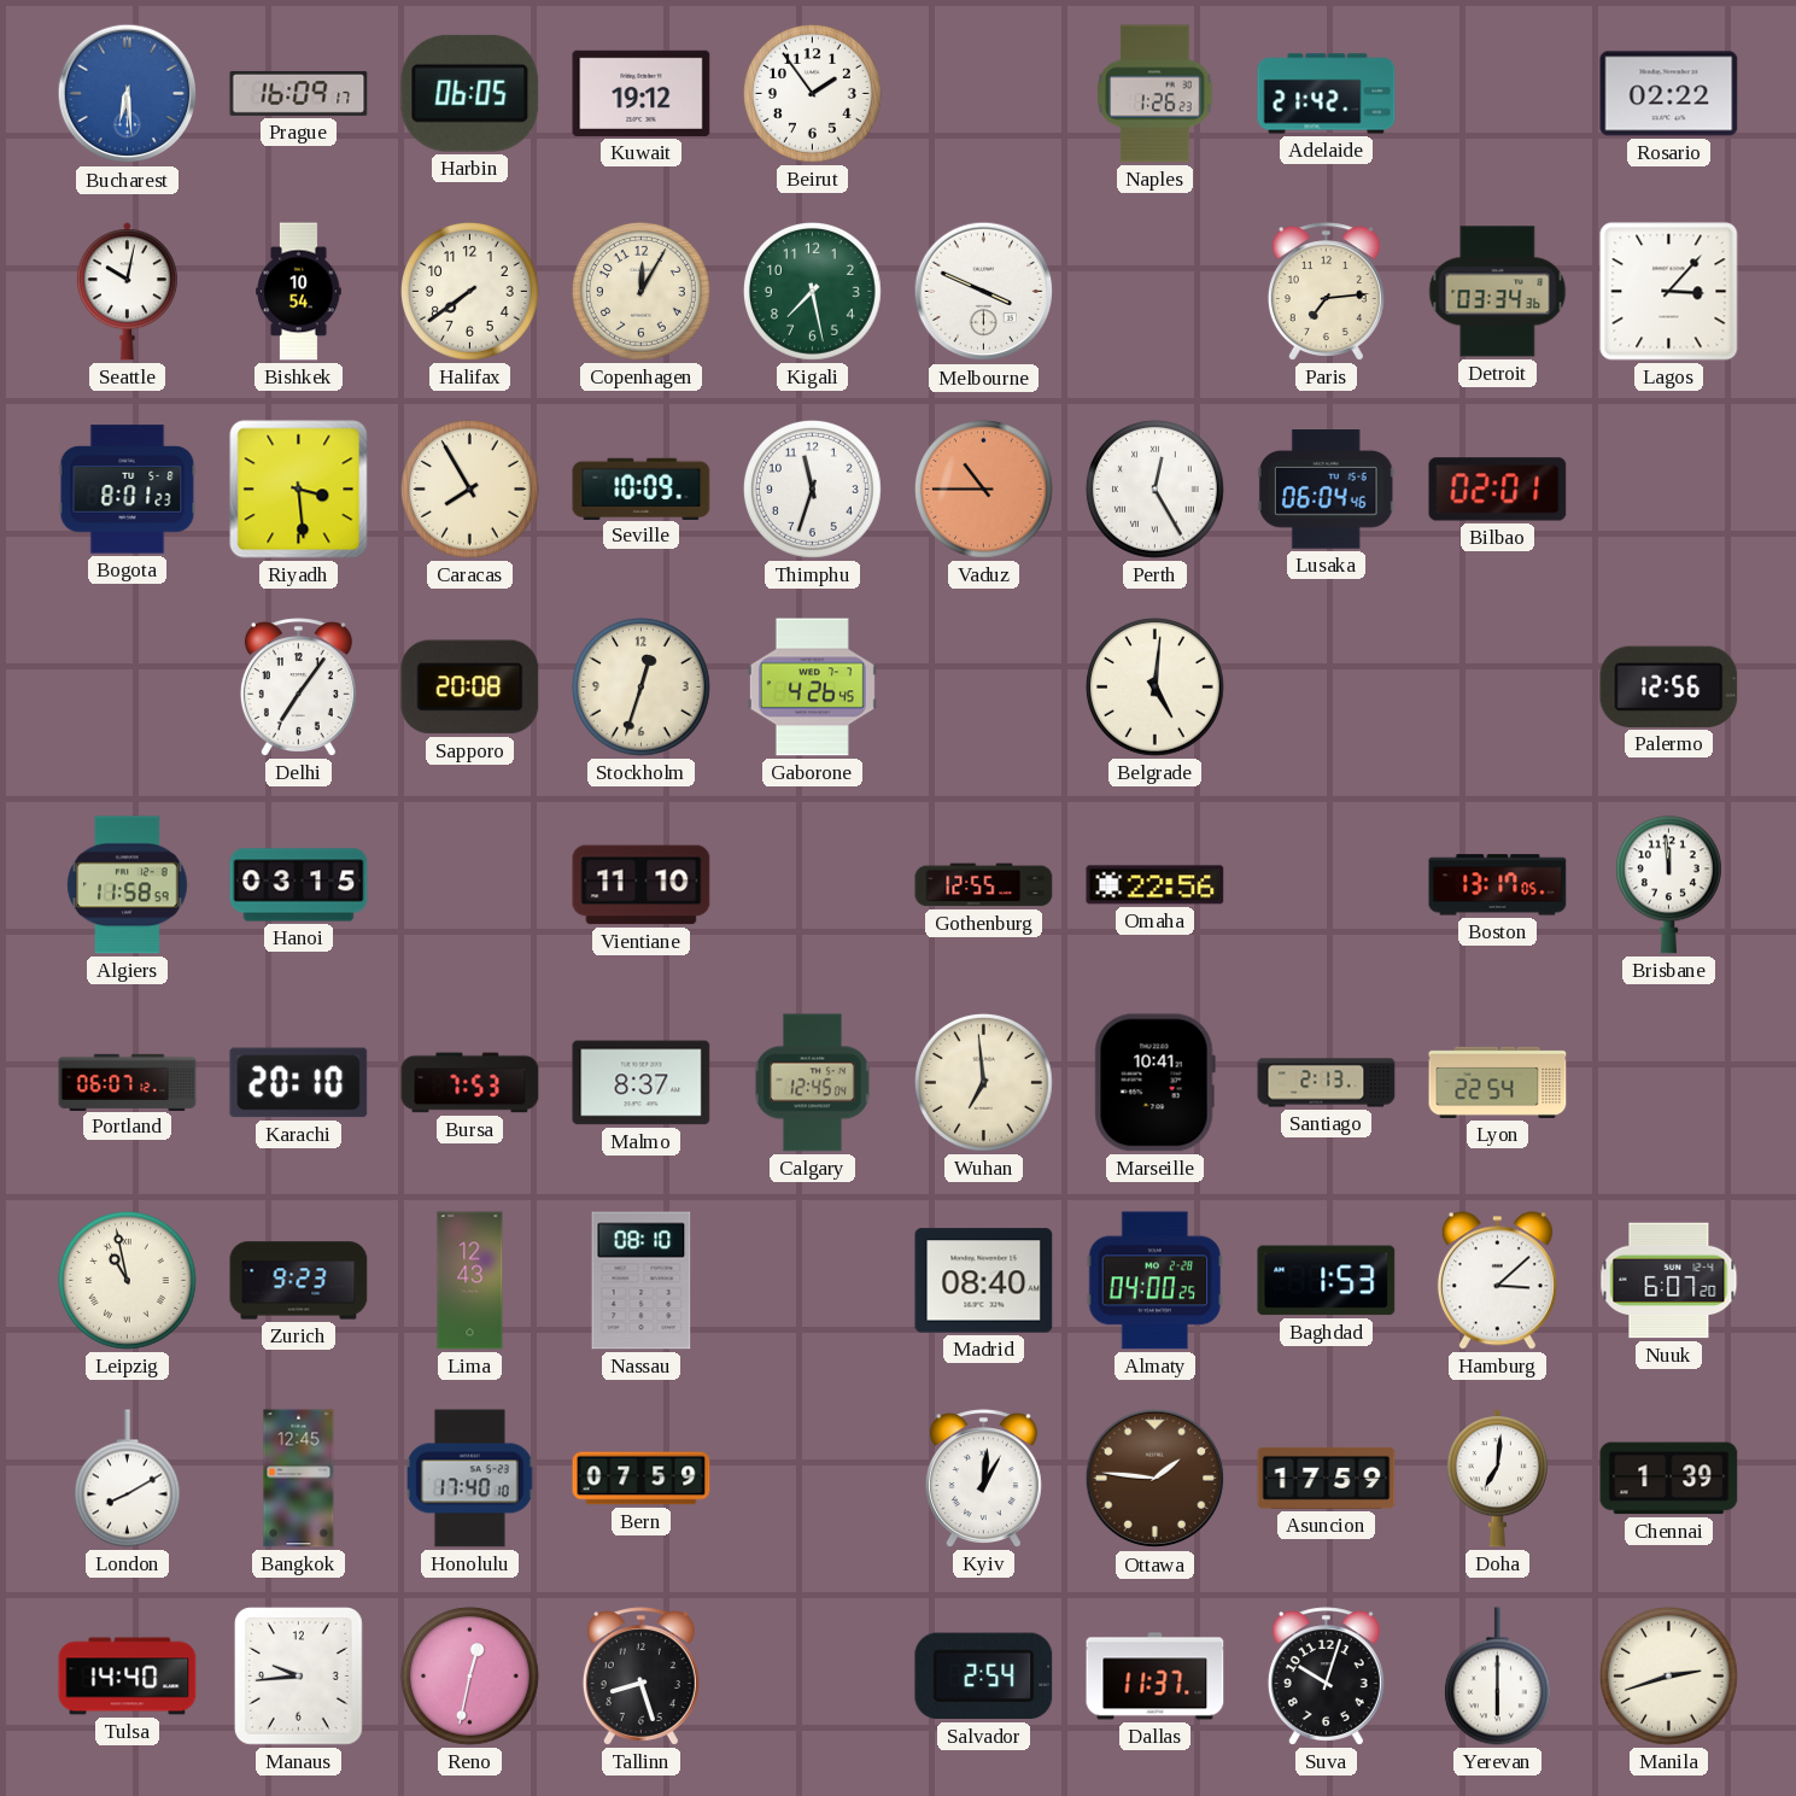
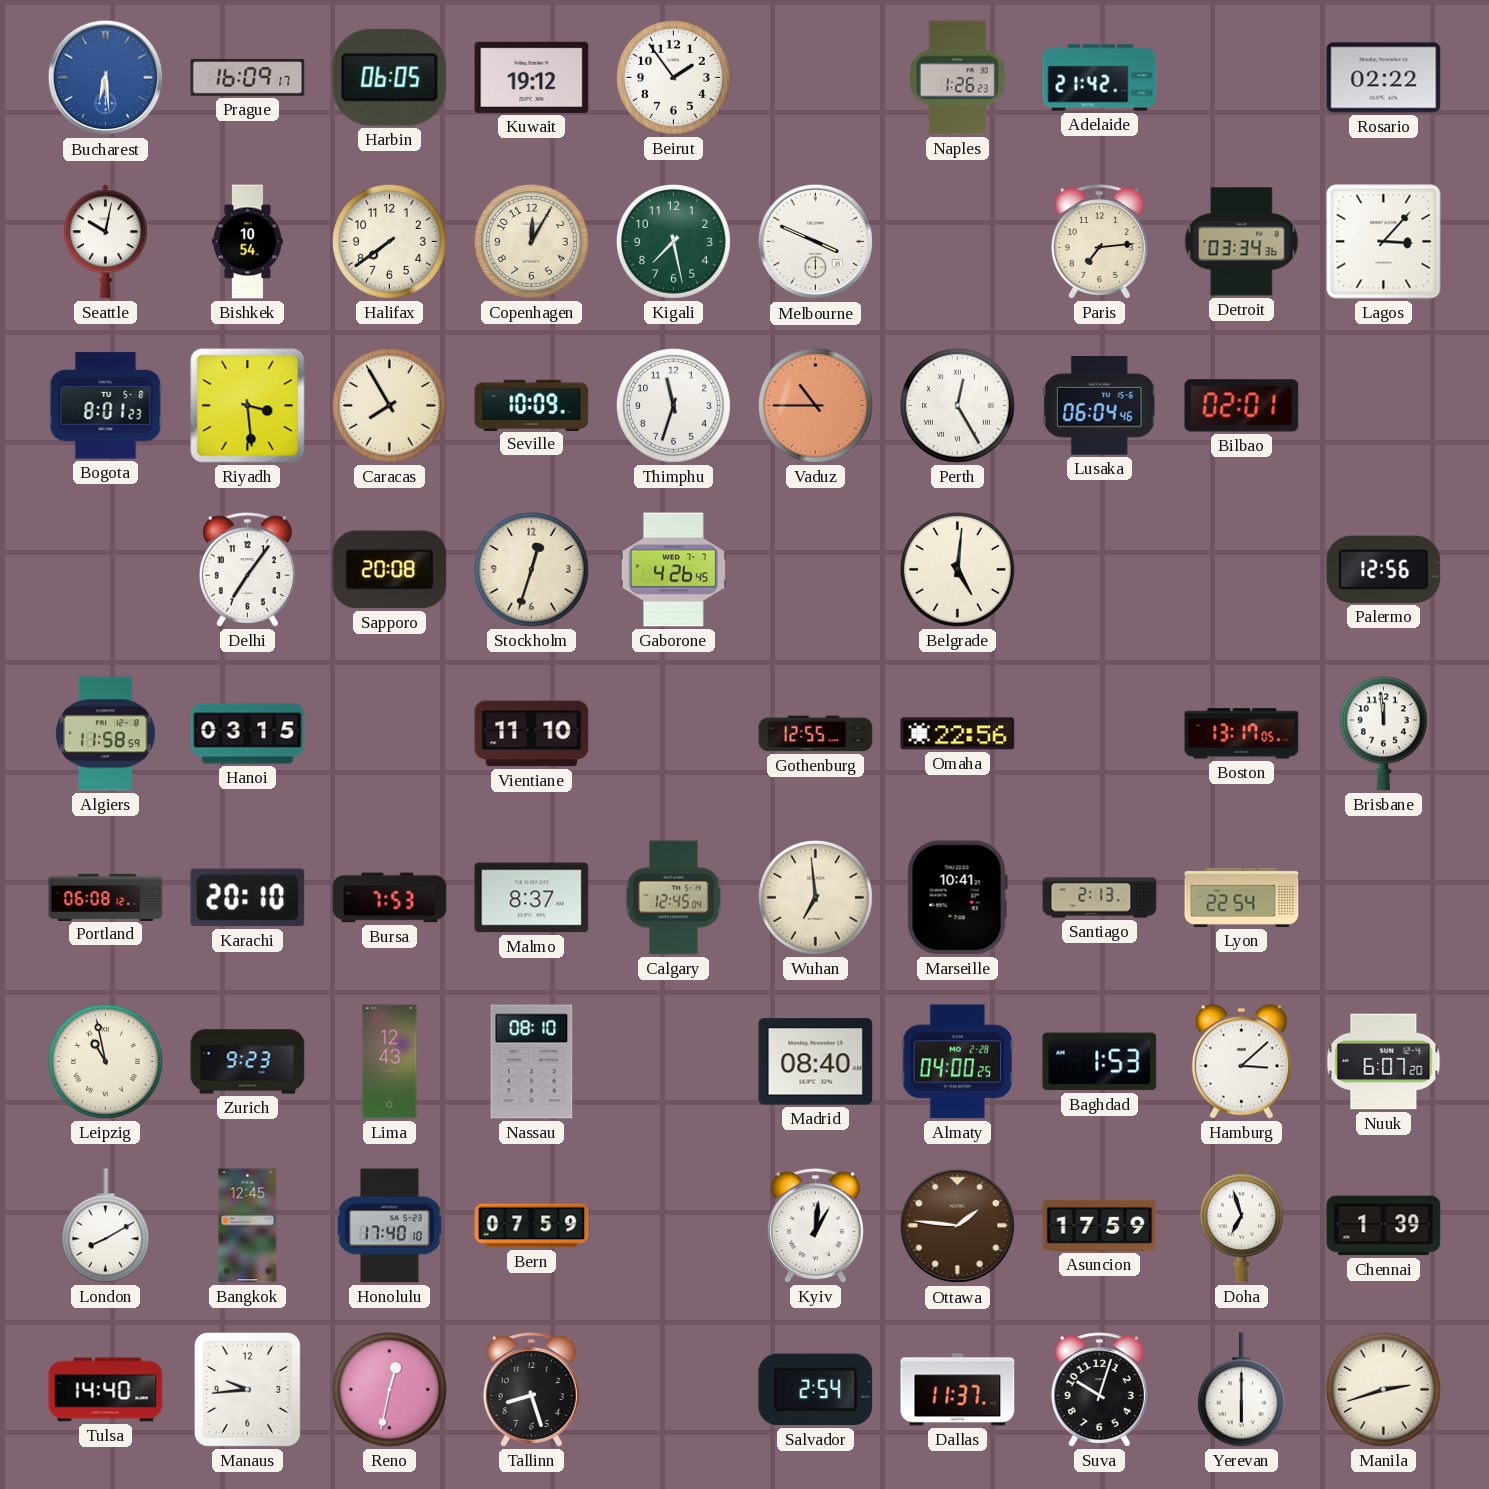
Portland: 06:07 -> 06:08
Doha: 7:01 -> 6:57
